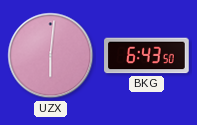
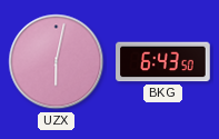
UZX: 6:01 -> 6:02
